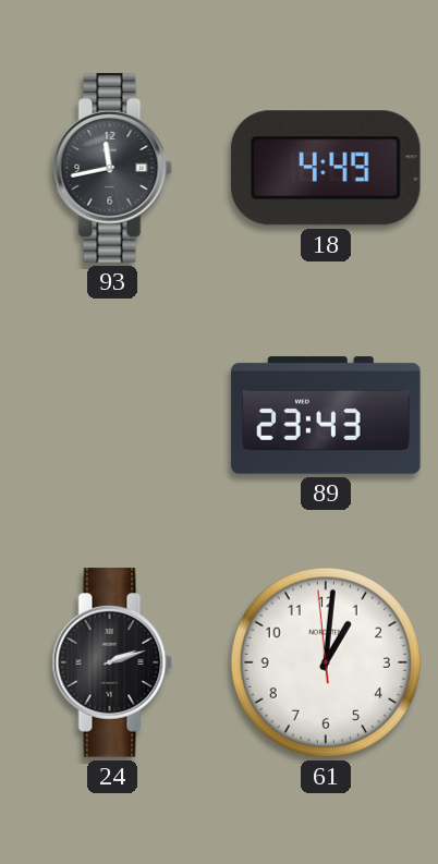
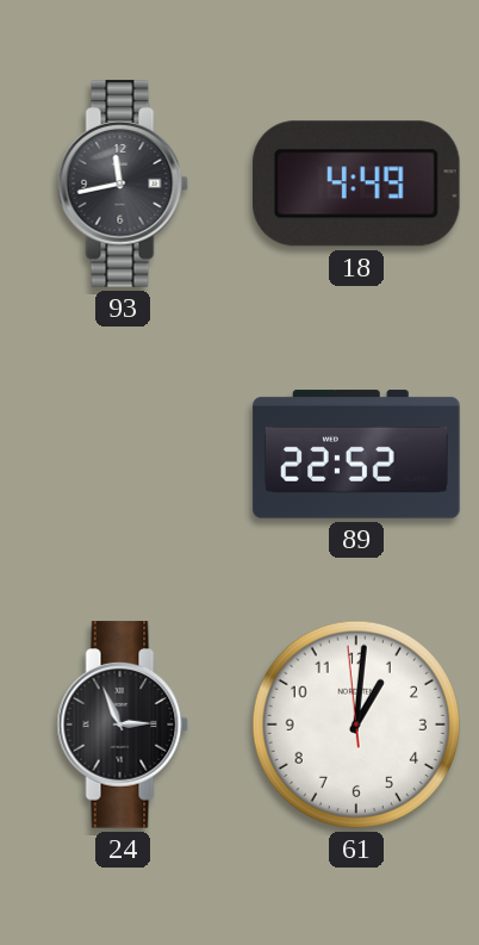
89: 23:43 -> 22:52
24: 2:12 -> 2:56
